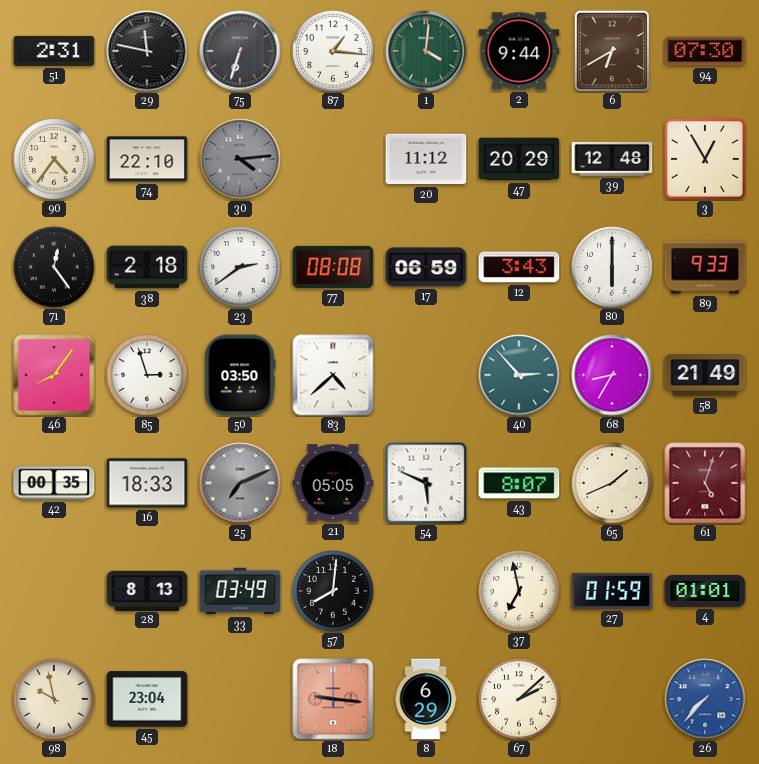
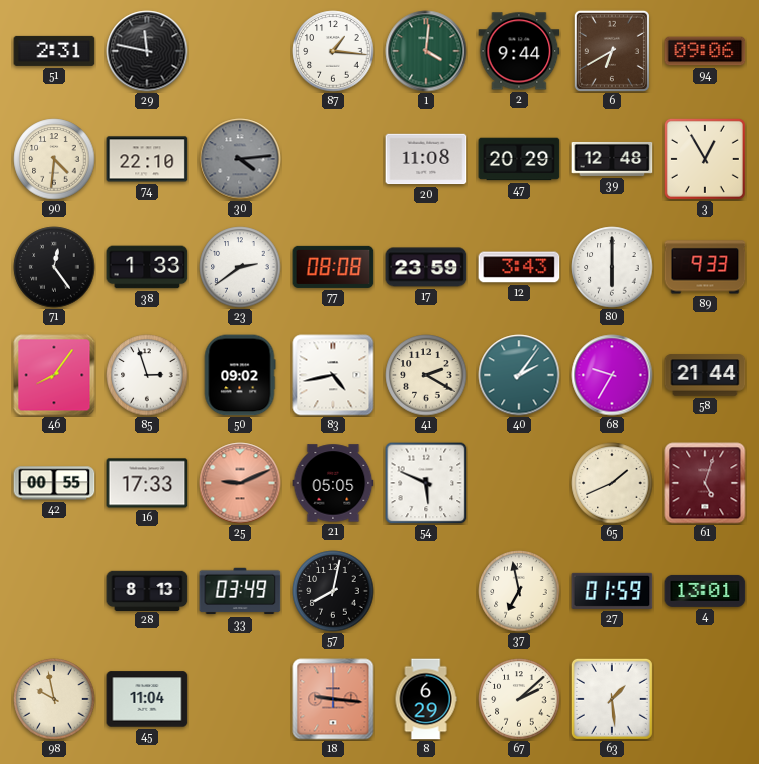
75: 6:33 -> none
94: 07:30 -> 09:06
90: 4:36 -> 4:31
20: 11:12 -> 11:08
38: 2:18 -> 1:33
17: 06:59 -> 23:59
50: 03:50 -> 09:02
83: 4:38 -> 4:43
41: none -> 2:20
40: 2:53 -> 2:06
68: 8:35 -> 9:35
58: 21:49 -> 21:44
42: 00:35 -> 00:55
16: 18:33 -> 17:33
25: 7:11 -> 9:11
25 dial: grey -> salmon
43: 8:07 -> none
57: 8:01 -> 8:02
4: 01:01 -> 13:01
45: 23:04 -> 11:04
63: none -> 1:29
26: 7:37 -> none
